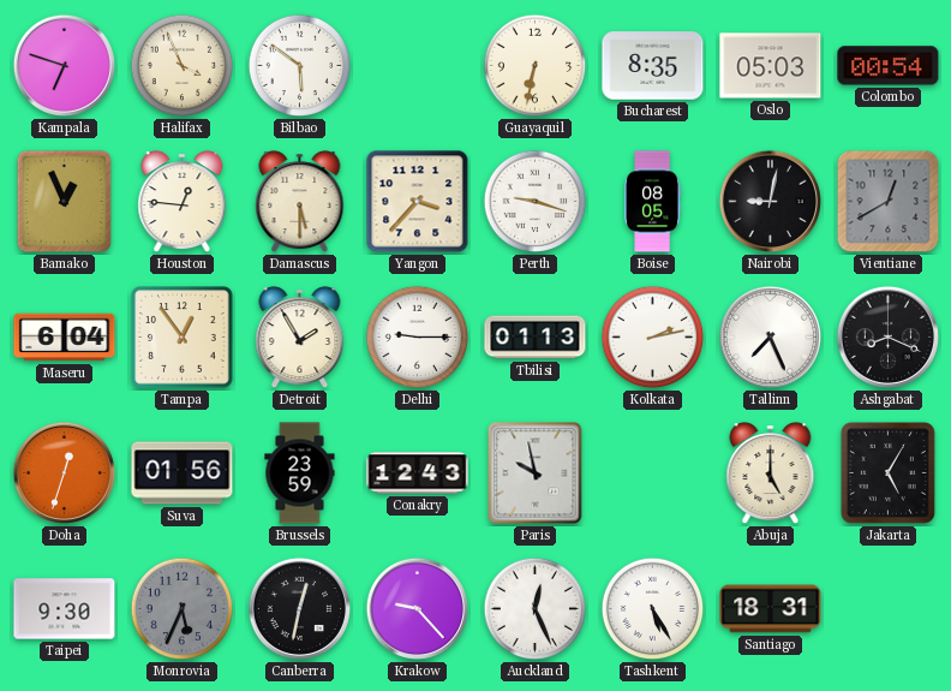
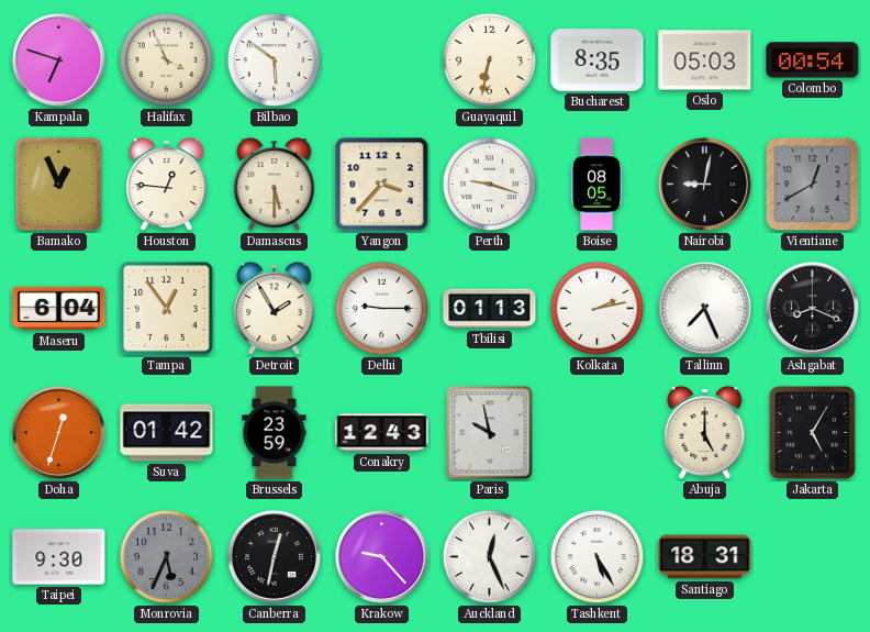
Suva: 01:56 -> 01:42
